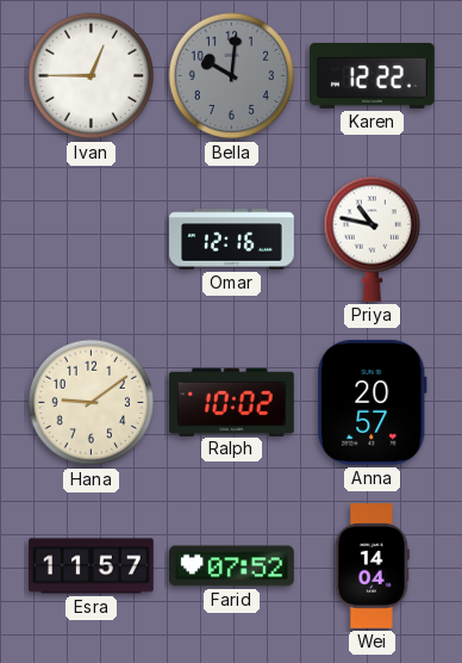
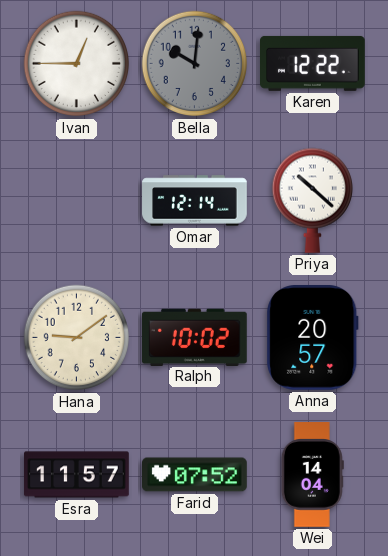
Omar: 12:16 -> 12:14
Priya: 10:47 -> 10:22
